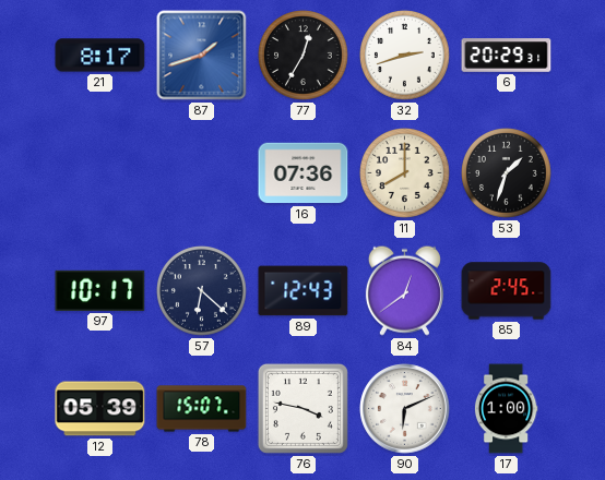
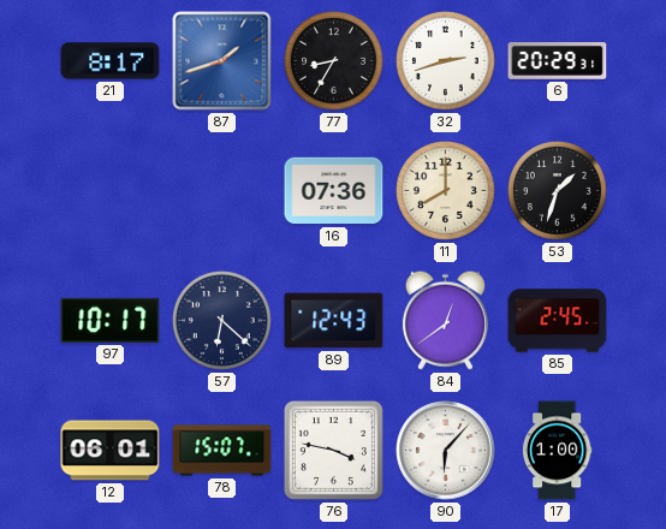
77: 12:35 -> 8:35
12: 05:39 -> 06:01
90: 6:11 -> 6:07
